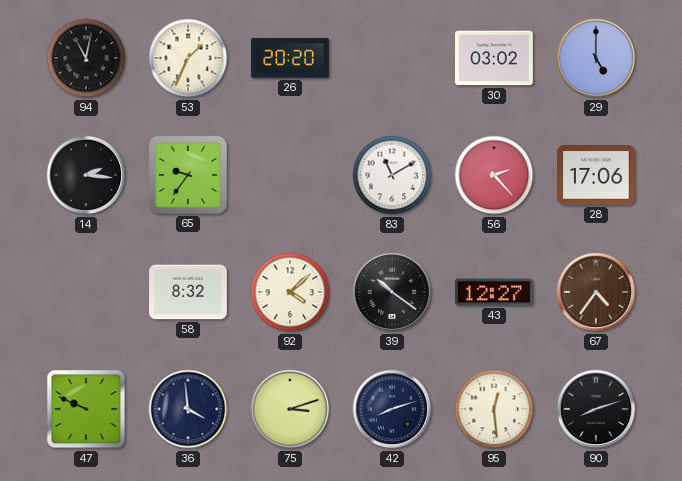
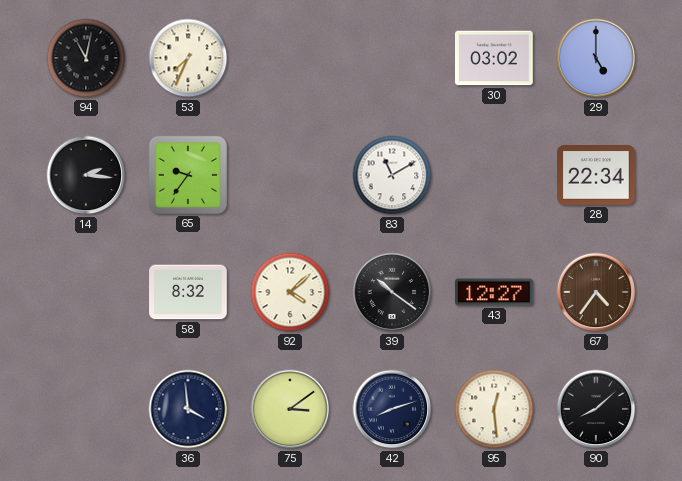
53: 1:34 -> 7:34
26: 20:20 -> none
56: 2:23 -> none
28: 17:06 -> 22:34
47: 9:49 -> none
75: 3:12 -> 3:09
90: 8:12 -> 8:08
